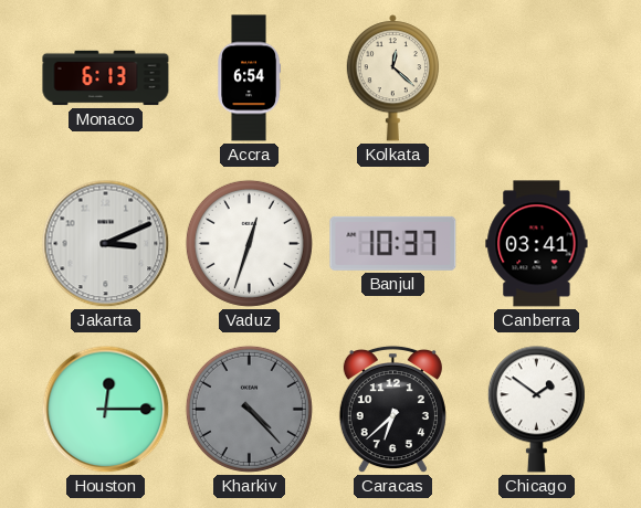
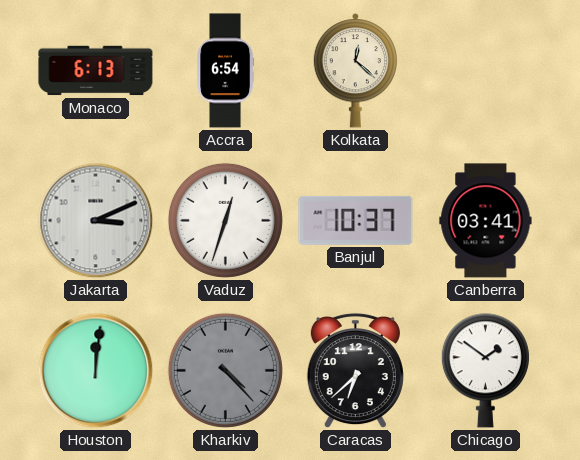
Houston: 12:15 -> 12:01
